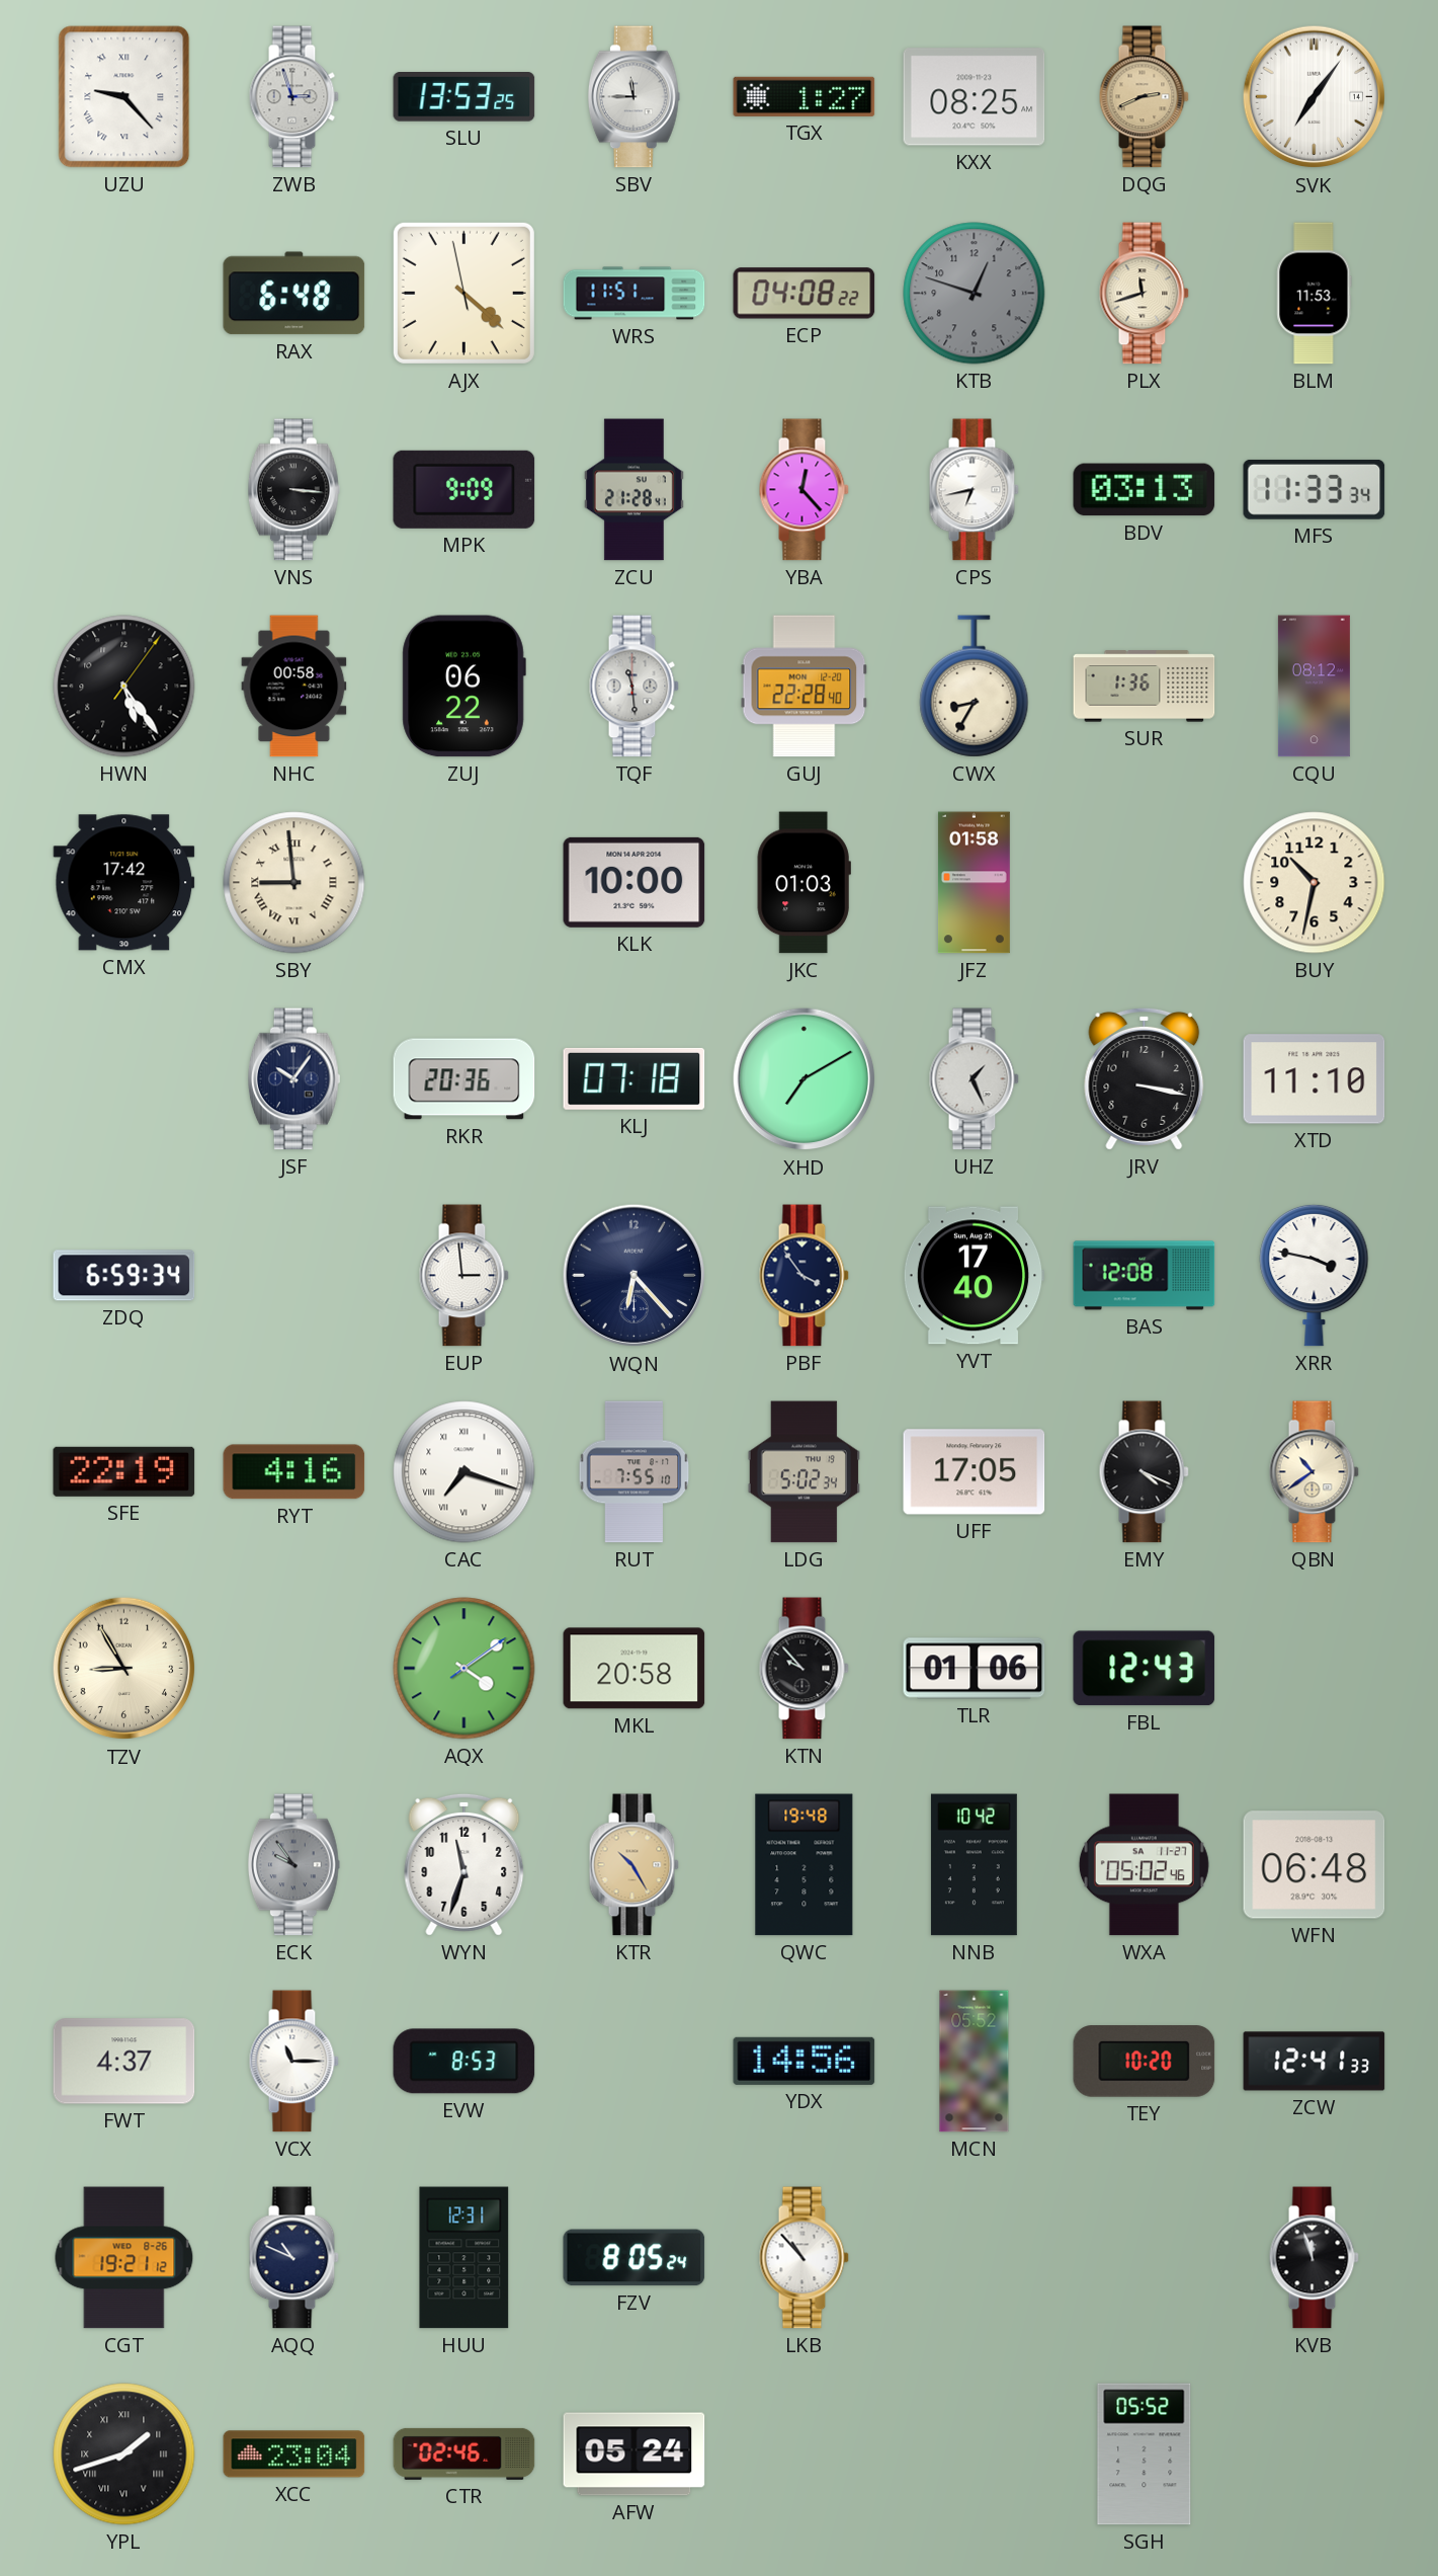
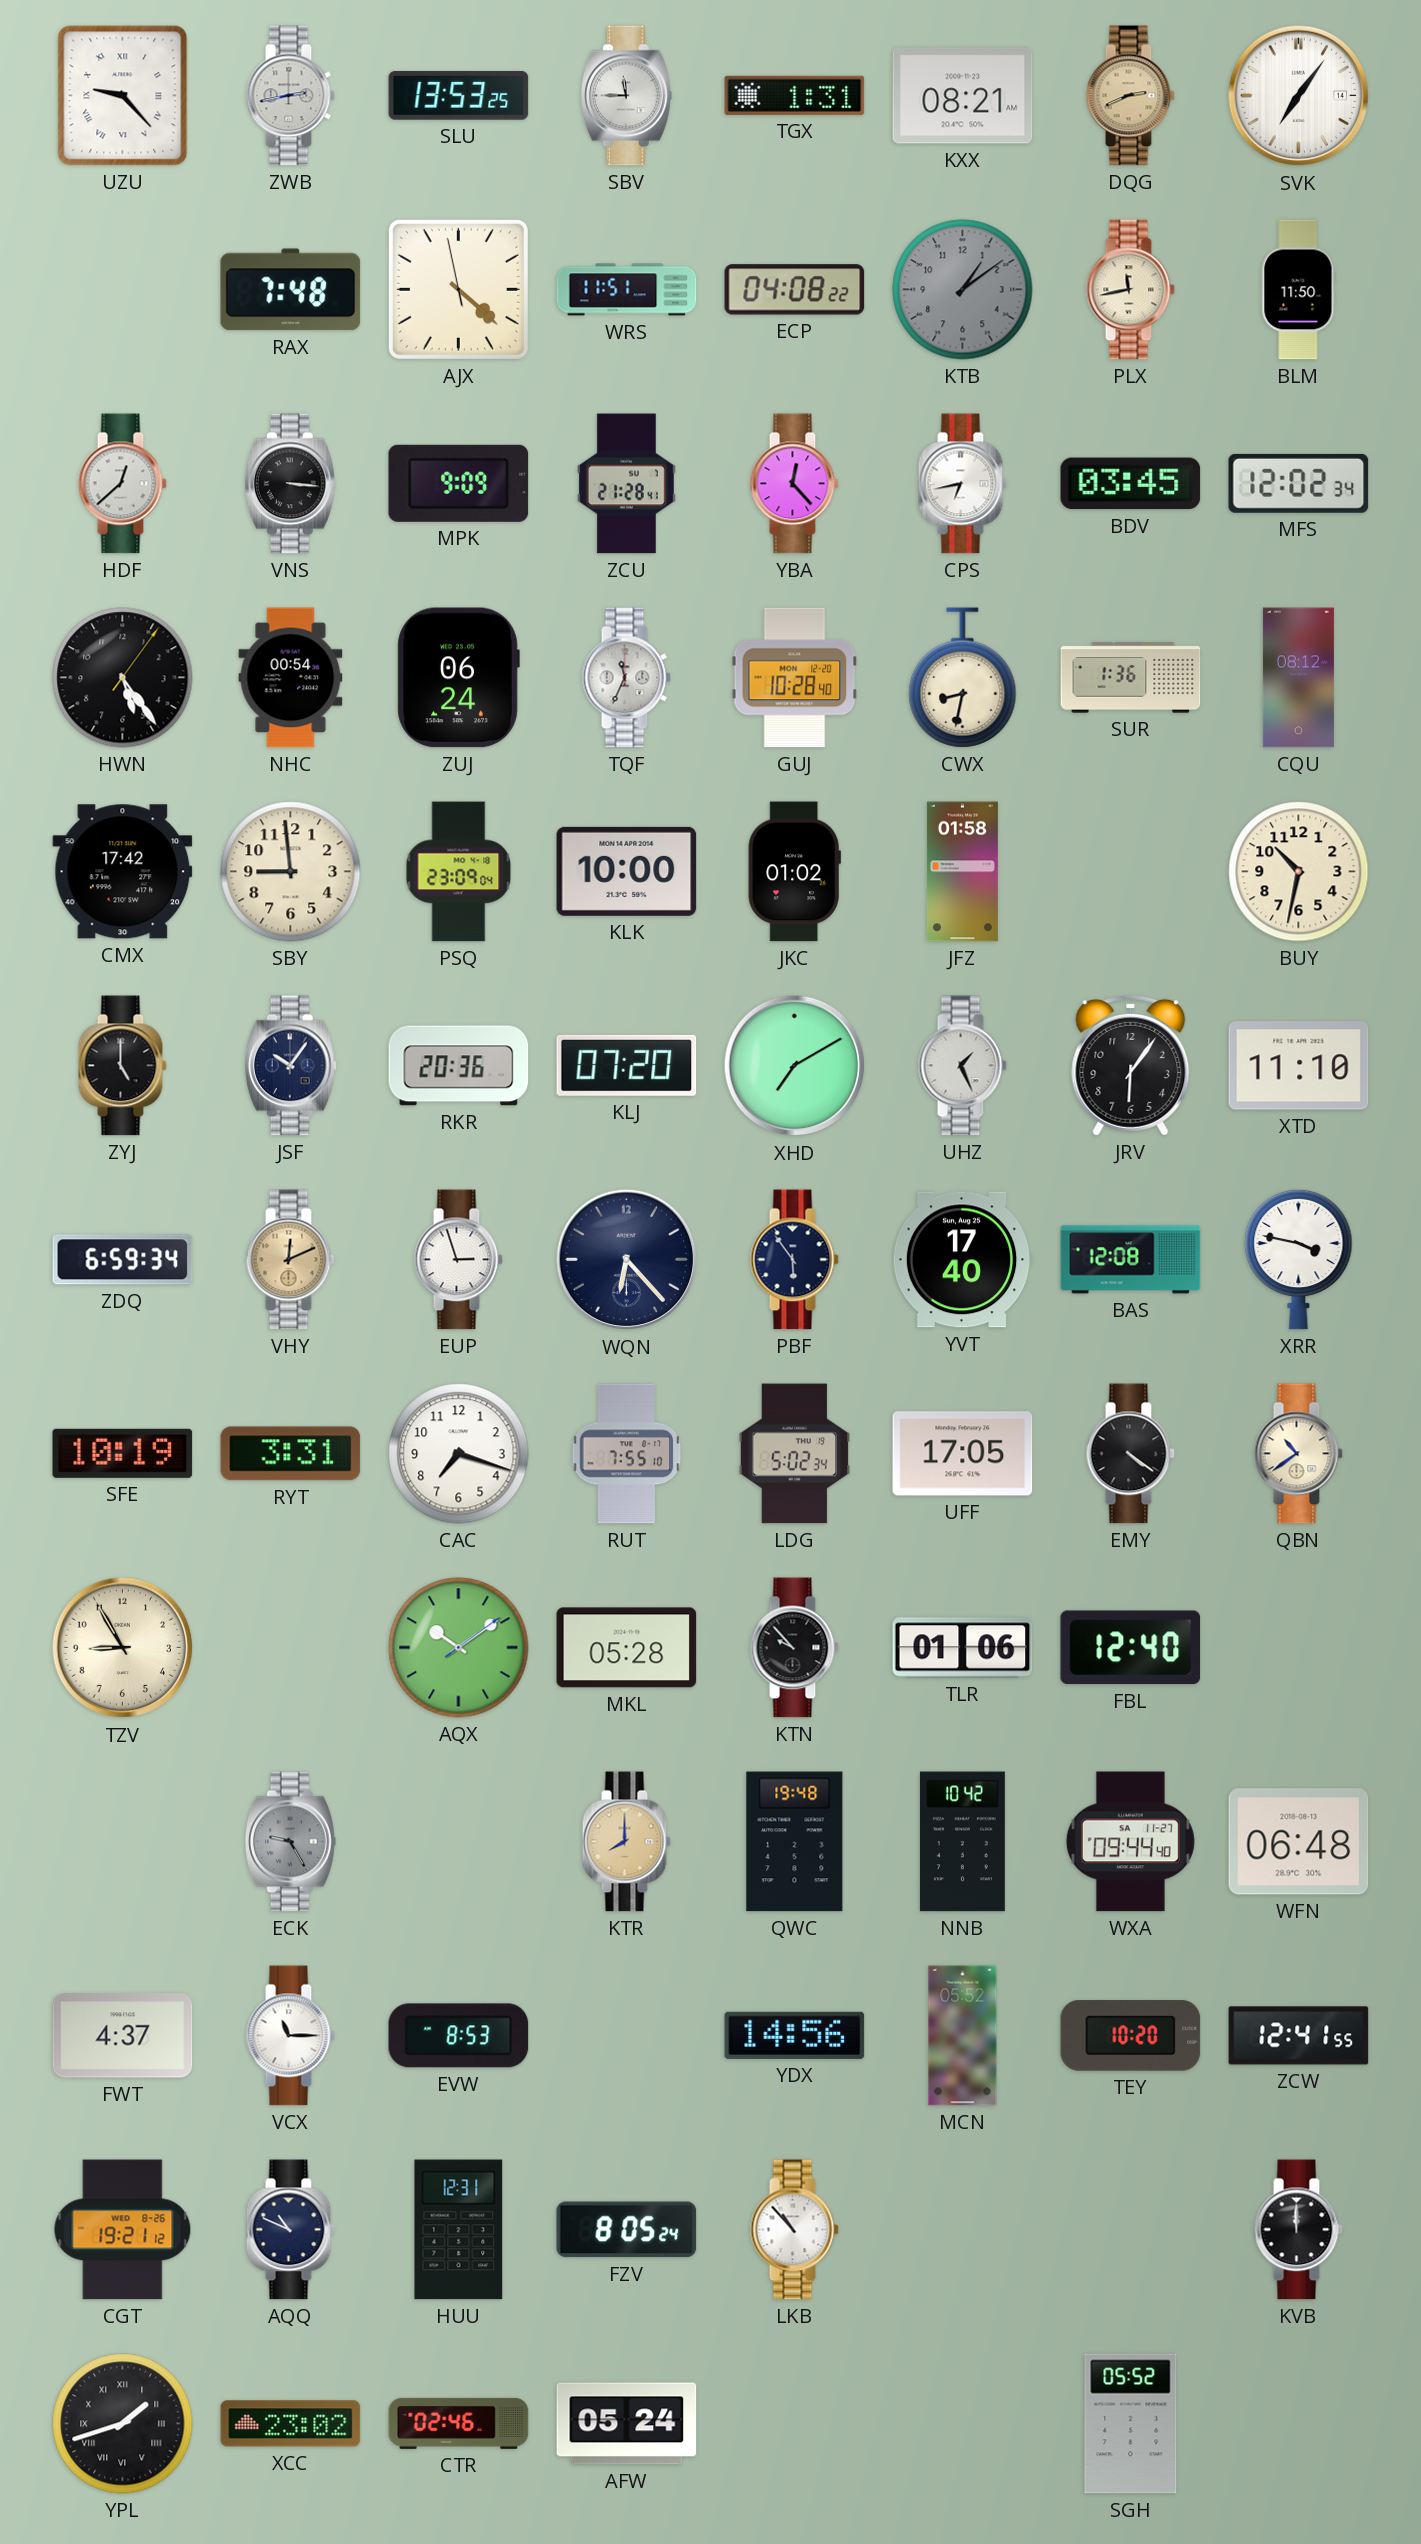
ZWB: 2:57 -> 2:43
TGX: 1:27 -> 1:31
KXX: 08:25 -> 08:21
RAX: 6:48 -> 7:48
KTB: 12:48 -> 1:09
PLX: 11:42 -> 11:43
BLM: 11:53 -> 11:50
HDF: none -> 12:38
BDV: 03:13 -> 03:45
MFS: 11:33 -> 12:02
NHC: 00:58 -> 00:54
ZUJ: 06:22 -> 06:24
TQF: 11:29 -> 11:34
GUJ: 22:28 -> 10:28
CWX: 8:35 -> 8:32
SBY numerals: Roman -> Arabic
PSQ: none -> 23:09
JKC: 01:03 -> 01:02
ZYJ: none -> 5:00
KLJ: 07:18 -> 07:20
JRV: 3:17 -> 6:06
VHY: none -> 12:11
EUP: 2:59 -> 2:57
PBF: 3:54 -> 5:54
SFE: 22:19 -> 10:19
RYT: 4:16 -> 3:31
CAC numerals: Roman -> Arabic
EMY: 4:19 -> 4:21
AQX: 4:09 -> 10:09
MKL: 20:58 -> 05:28
FBL: 12:43 -> 12:40
ECK: 9:54 -> 9:25
WYN: 11:33 -> none
KTR: 10:25 -> 8:00
WXA: 05:02 -> 09:44
ZCW: 12:41:33 -> 12:41:55
KVB: 11:57 -> 12:00
XCC: 23:04 -> 23:02
